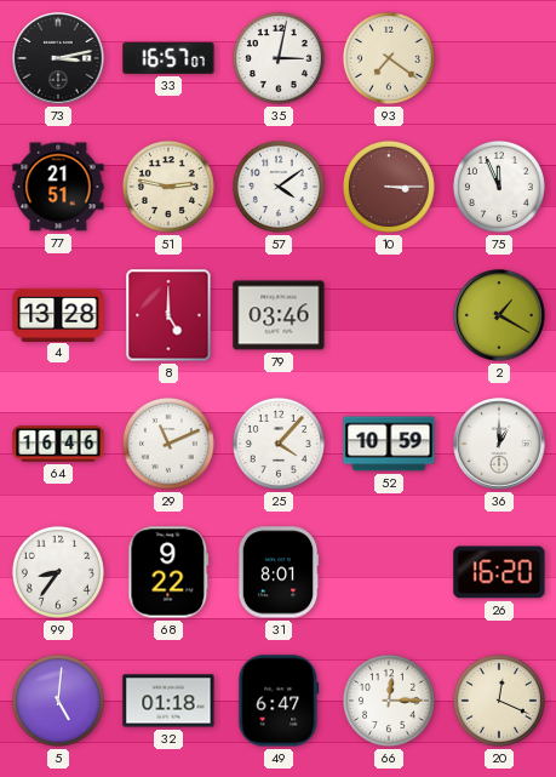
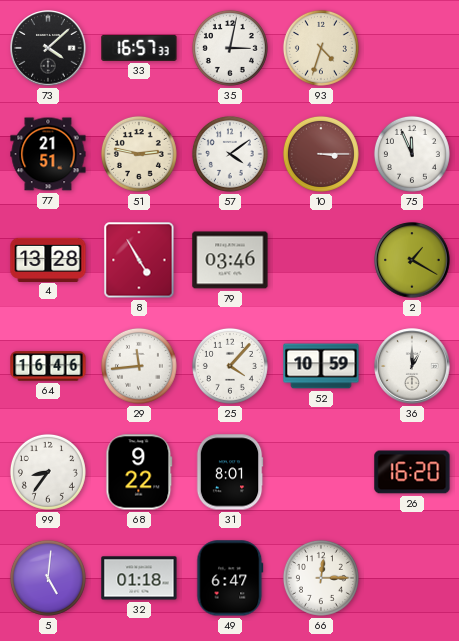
73: 3:13 -> 4:08
33: 16:57:07 -> 16:57:33
93: 7:21 -> 4:33
8: 5:00 -> 4:55
29: 11:11 -> 11:44
20: 12:19 -> none
